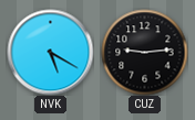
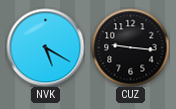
CUZ: 9:14 -> 9:16
